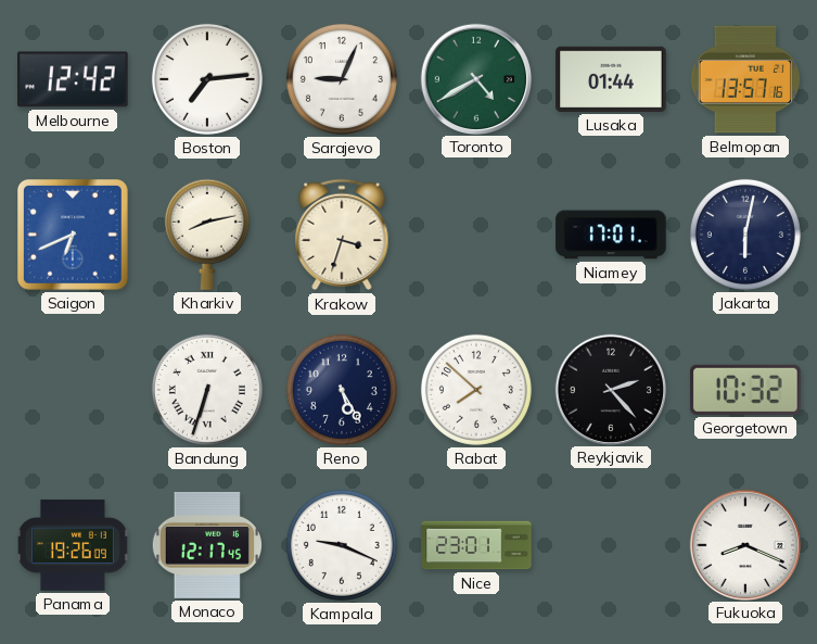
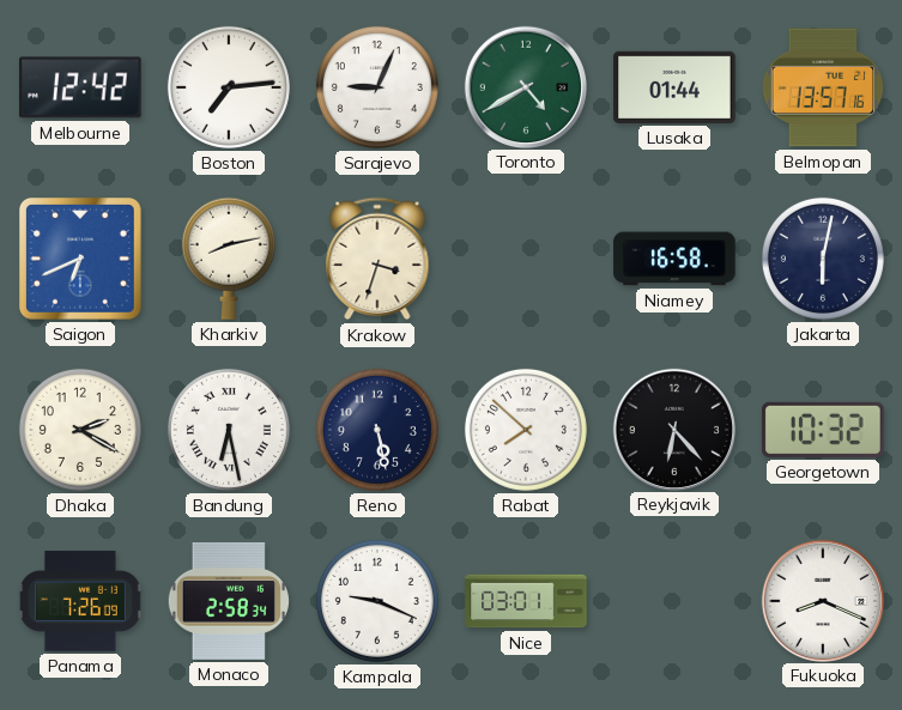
Niamey: 17:01 -> 16:58
Dhaka: none -> 2:20
Bandung: 6:33 -> 6:28
Reno: 5:25 -> 5:28
Reykjavik: 2:23 -> 6:23
Panama: 19:26 -> 7:26
Monaco: 12:17 -> 2:58
Nice: 23:01 -> 03:01
